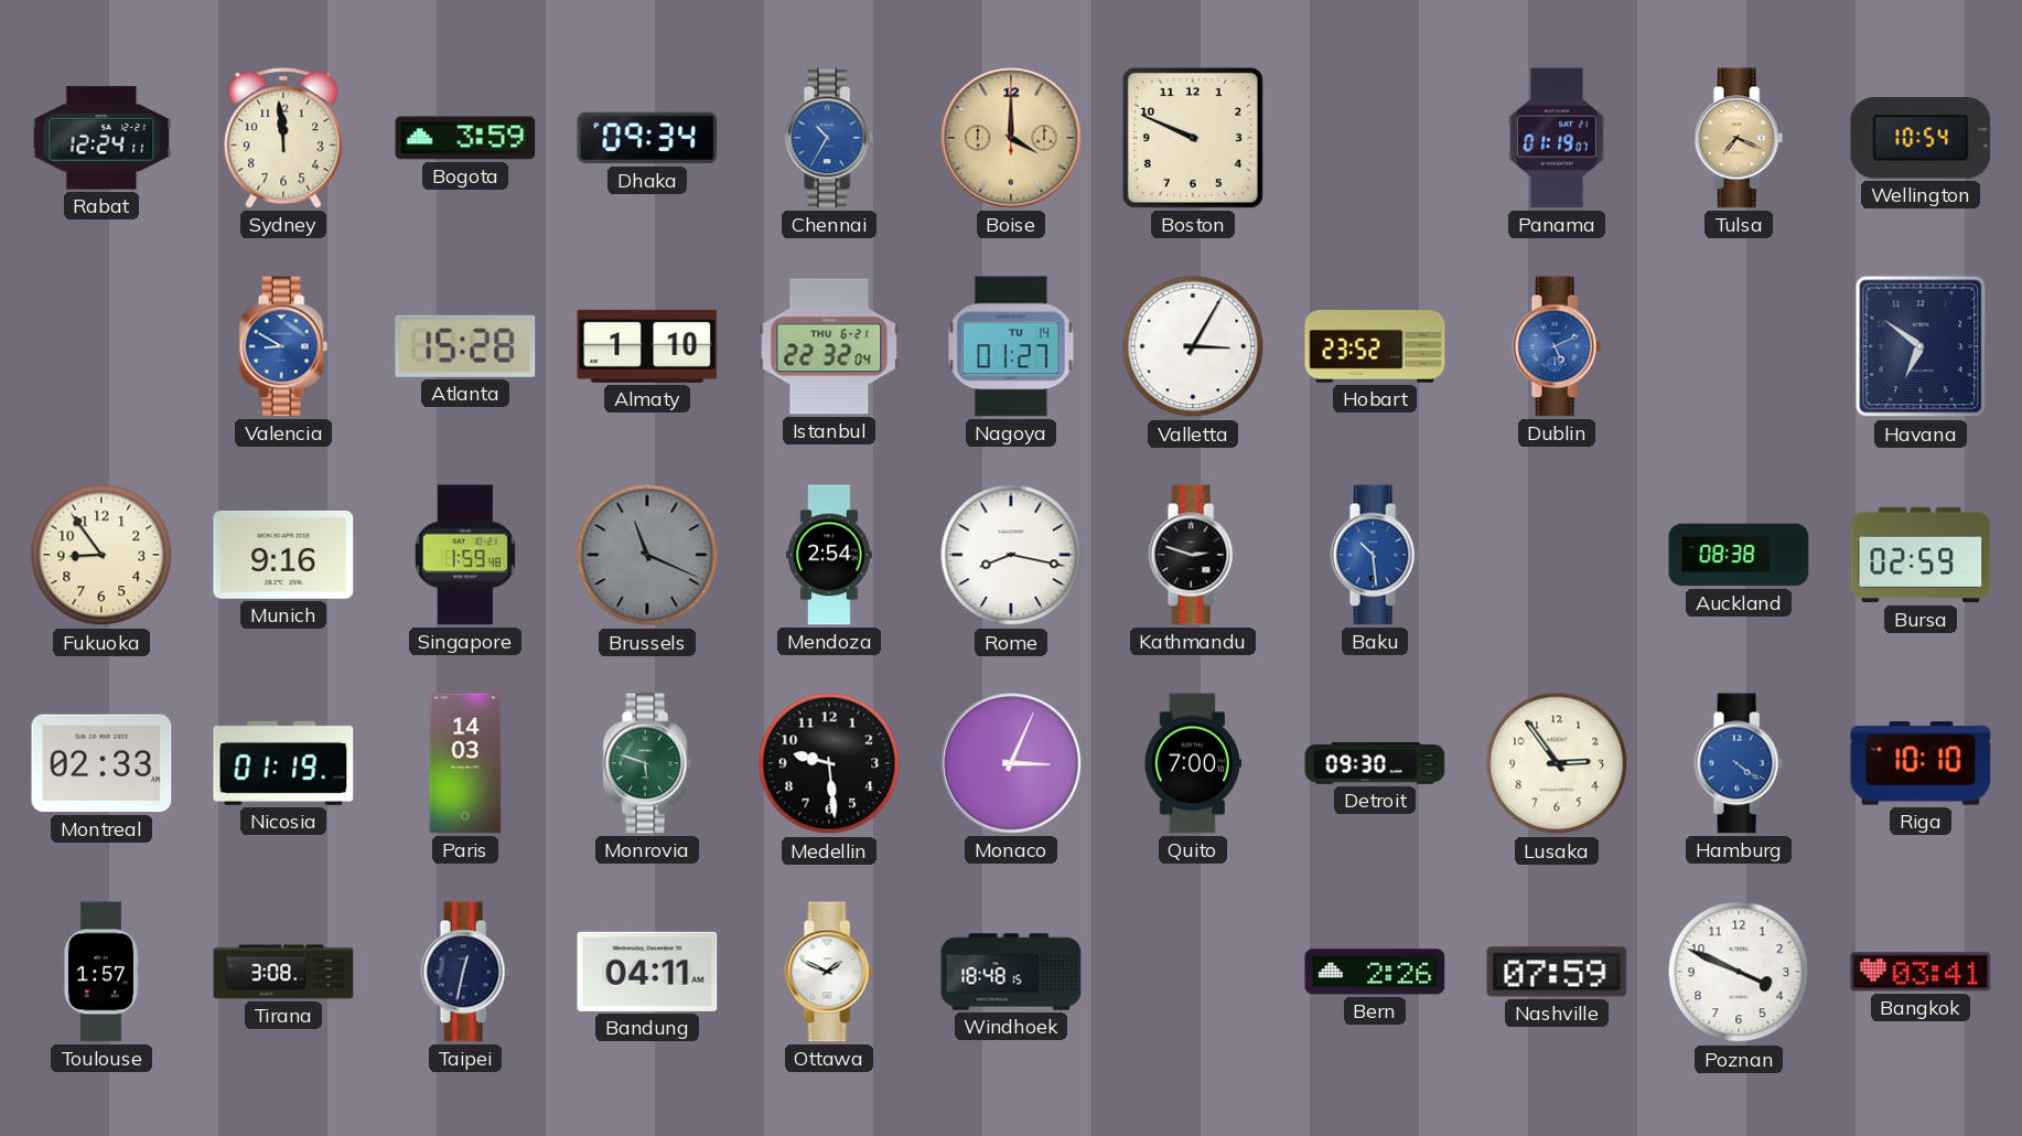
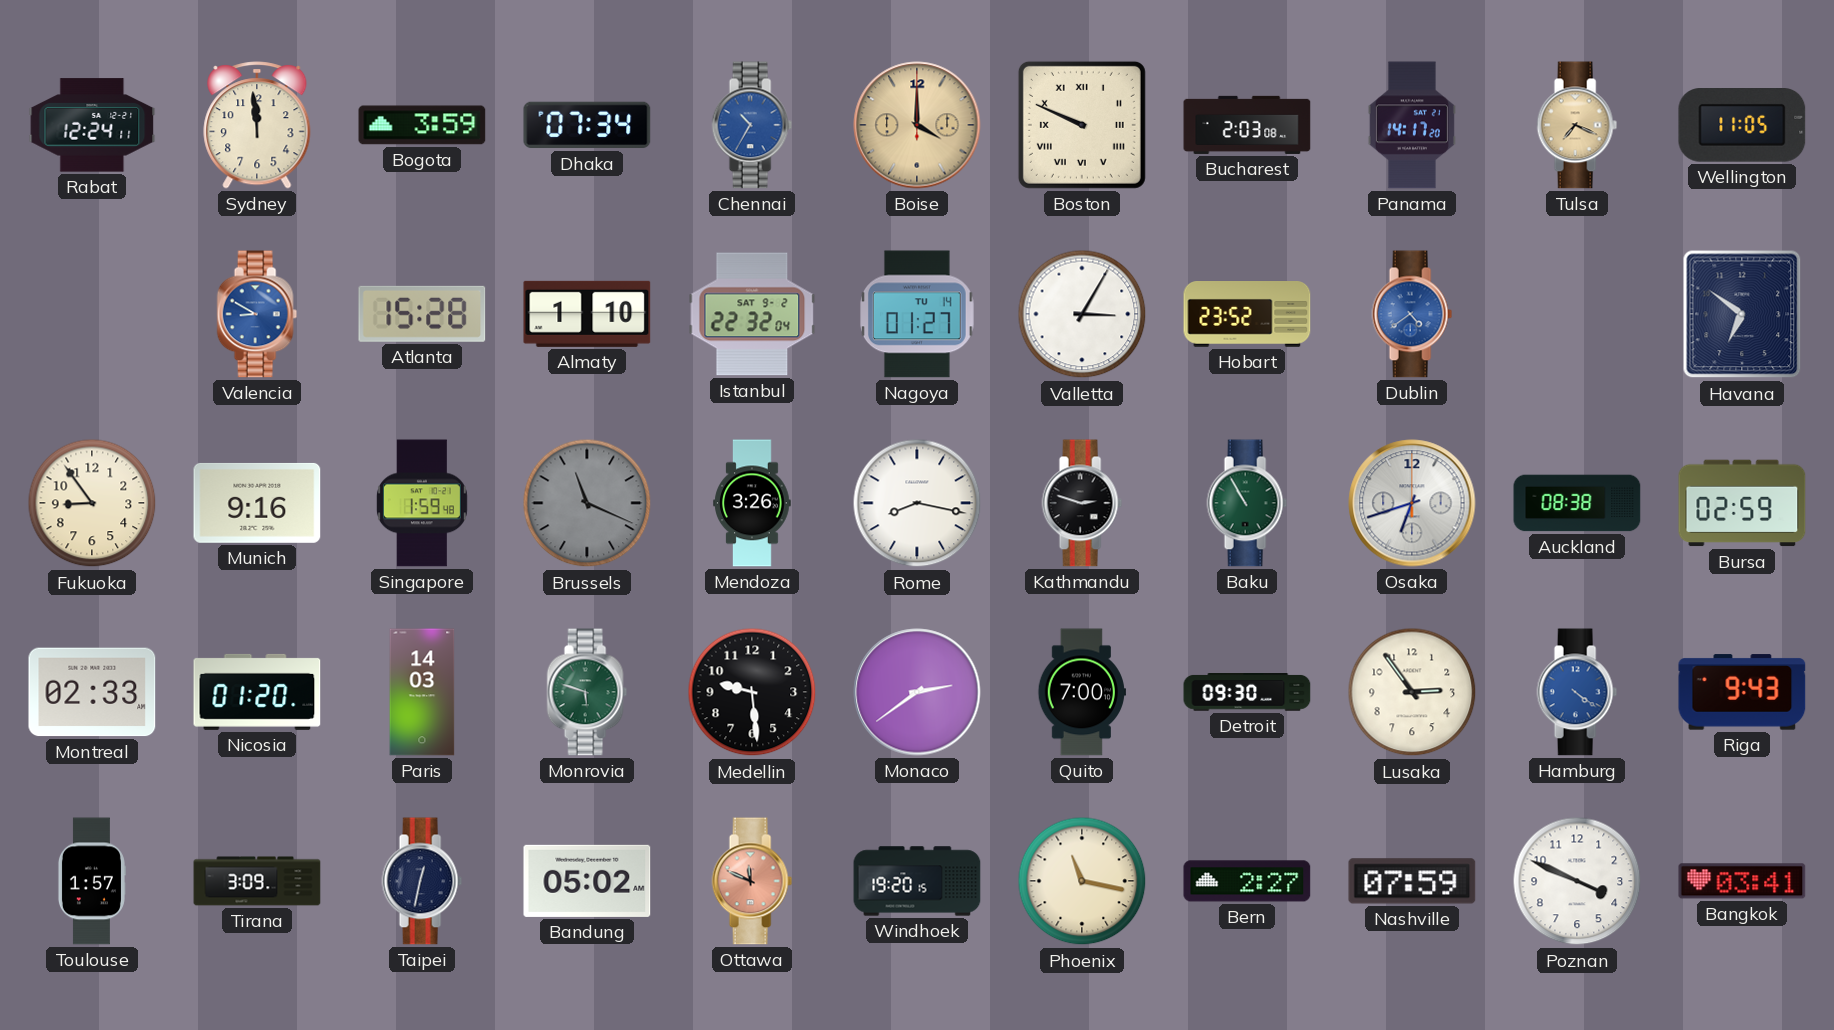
Dhaka: 09:34 -> 07:34
Boston numerals: Arabic -> Roman
Bucharest: none -> 2:03
Panama: 01:19 -> 14:17
Wellington: 10:54 -> 11:05
Istanbul date: THU 6-21 -> SAT 9-2
Dublin: 5:11 -> 4:39
Mendoza: 2:54 -> 3:26
Baku: 10:29 -> 10:55
Baku dial: blue -> green
Osaka: none -> 6:42
Nicosia: 01:19 -> 01:20
Monaco: 3:04 -> 2:39
Riga: 10:10 -> 9:43
Tirana: 3:08 -> 3:09
Bandung: 04:11 -> 05:02
Ottawa: 1:49 -> 11:49
Ottawa dial: white -> salmon
Windhoek: 18:48 -> 19:20
Phoenix: none -> 11:17
Bern: 2:26 -> 2:27
